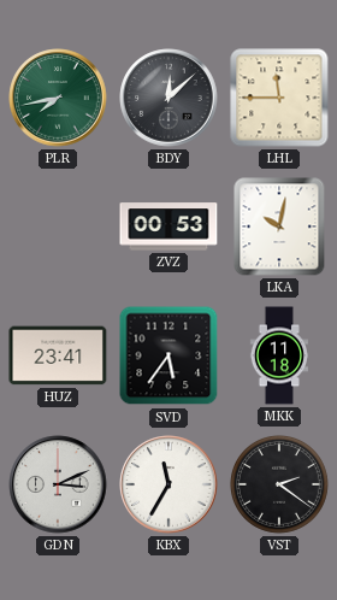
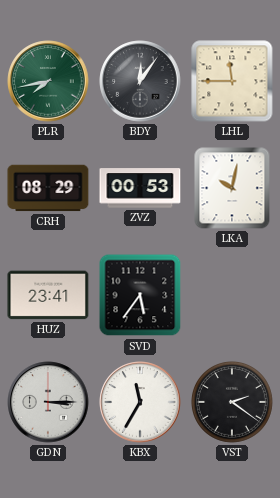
BDY: 12:08 -> 12:06
CRH: none -> 08:29
MKK: 11:18 -> none
GDN: 3:11 -> 3:15
